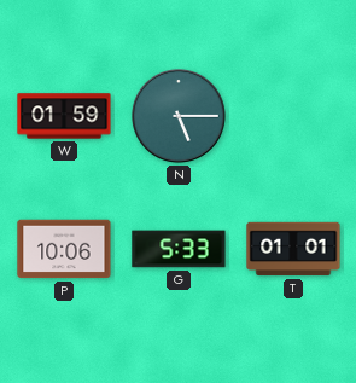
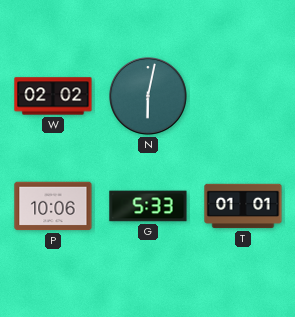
W: 01:59 -> 02:02
N: 5:15 -> 6:02
